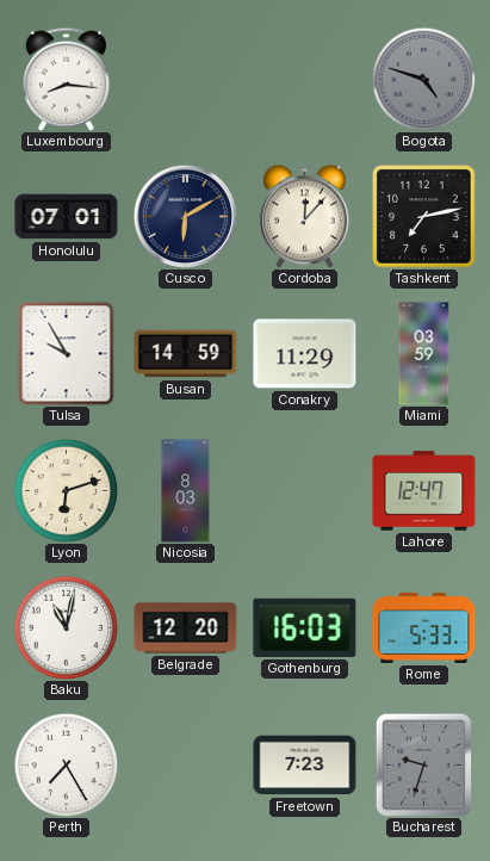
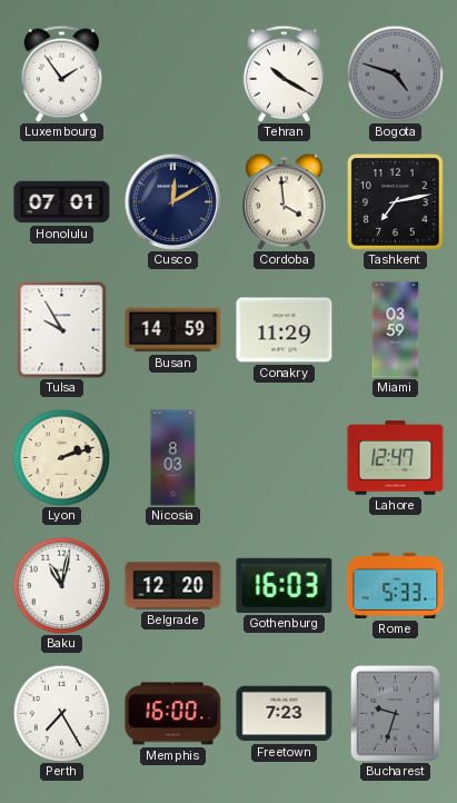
Luxembourg: 8:16 -> 1:54
Tehran: none -> 10:20
Cusco: 6:10 -> 12:10
Cordoba: 12:07 -> 3:59
Lyon: 6:12 -> 2:12
Memphis: none -> 16:00
